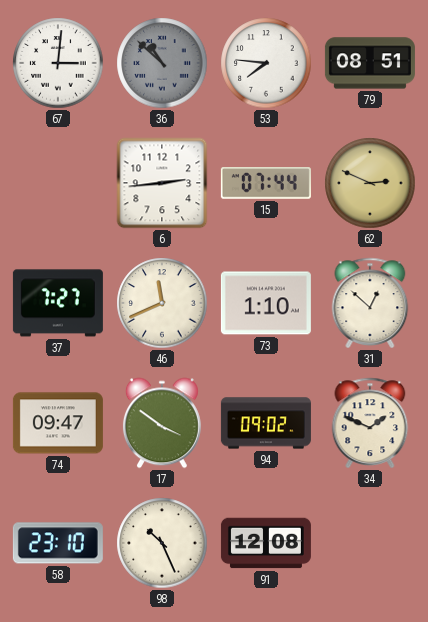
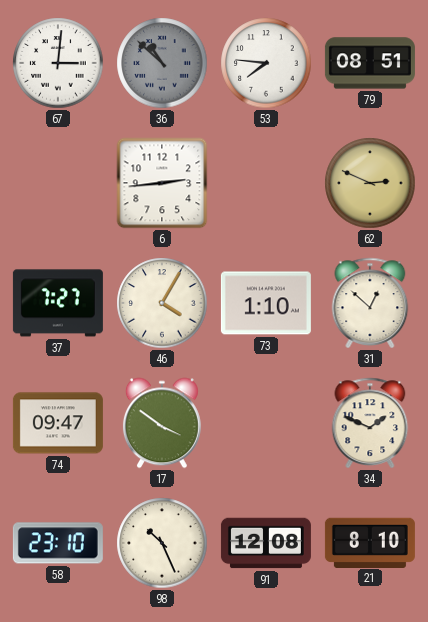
15: 07:44 -> none
46: 11:41 -> 4:05
94: 09:02 -> none
21: none -> 8:10
